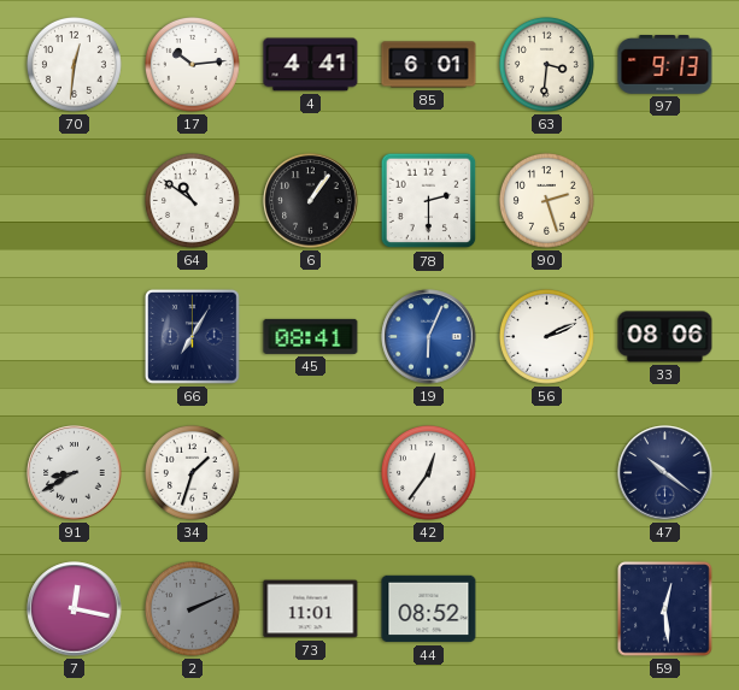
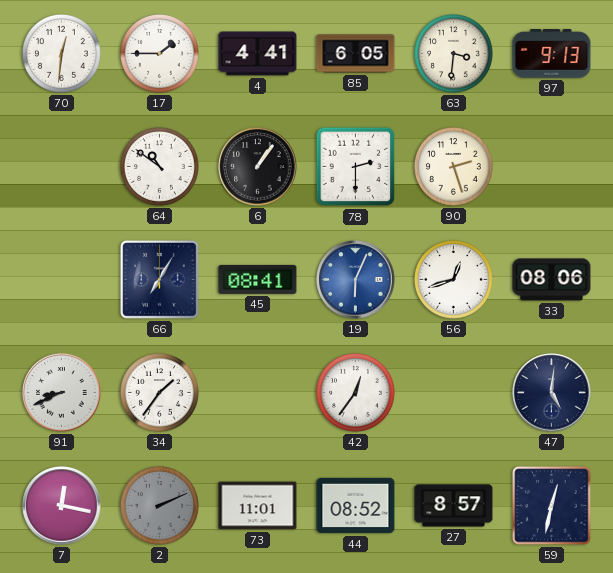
17: 10:14 -> 1:45
85: 6:01 -> 6:05
56: 2:11 -> 12:42
91: 8:40 -> 8:41
34: 1:33 -> 1:36
47: 10:21 -> 5:01
27: none -> 8:57
59: 12:29 -> 12:32
